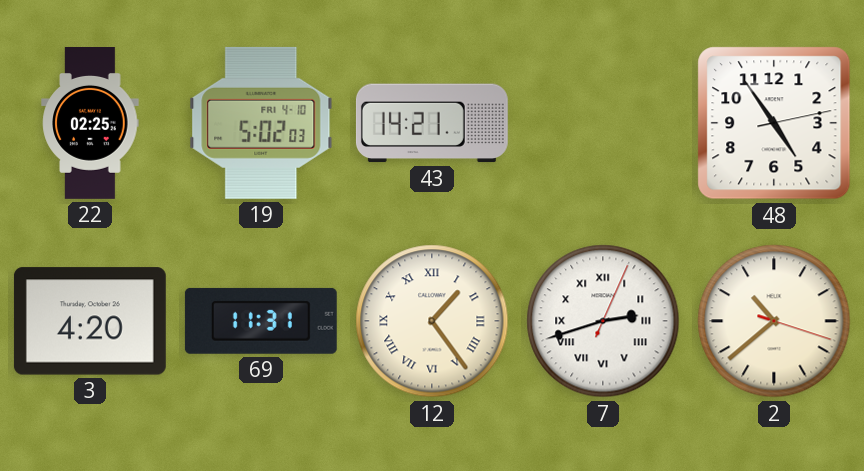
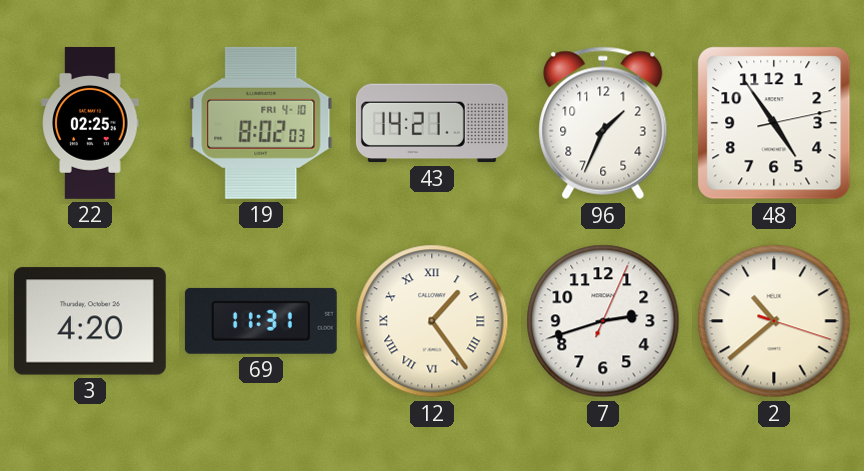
19: 5:02 -> 8:02
96: none -> 1:34
7 numerals: Roman -> Arabic
